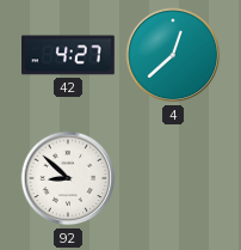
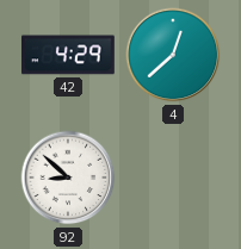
42: 4:27 -> 4:29
